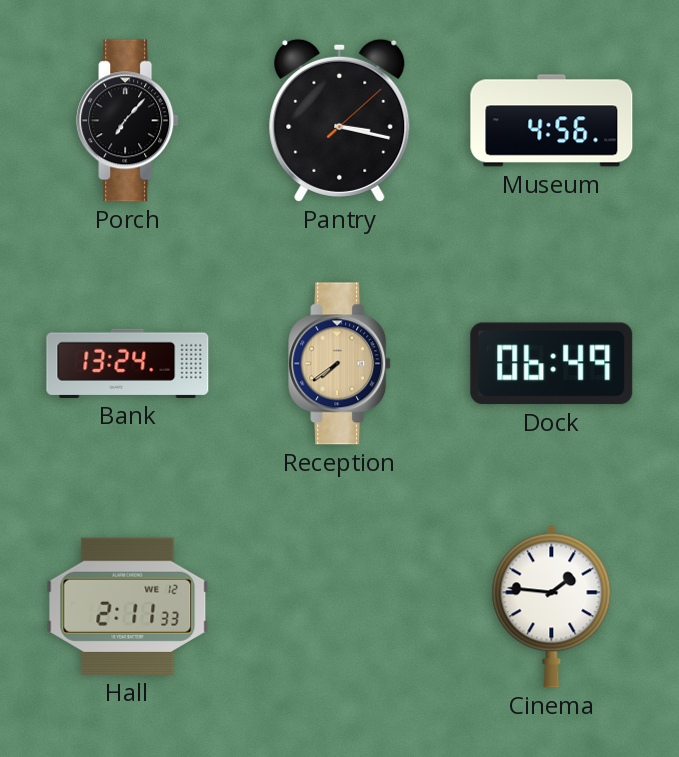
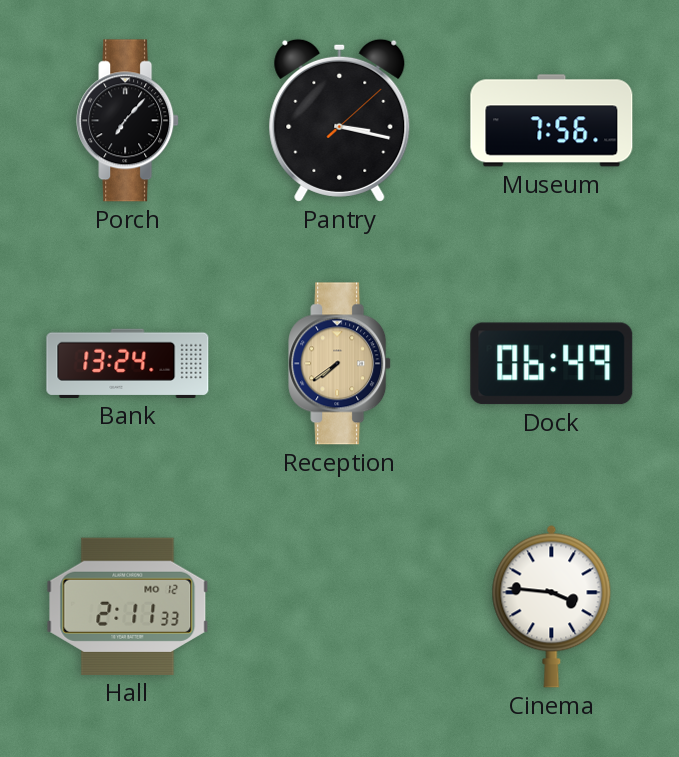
Museum: 4:56 -> 7:56
Hall date: WE 12 -> MO 12
Cinema: 1:46 -> 3:46
